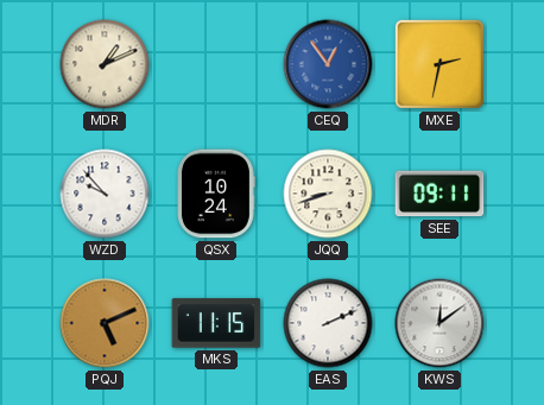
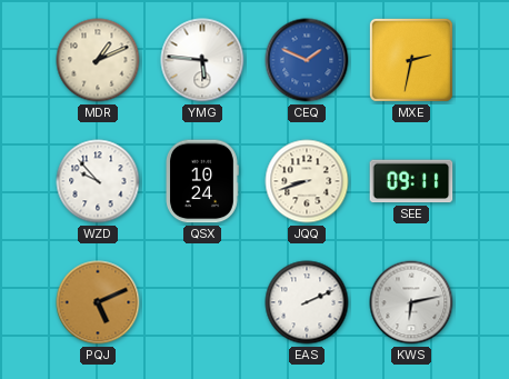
YMG: none -> 5:46
CEQ: 12:54 -> 1:49
MKS: 11:15 -> none
KWS: 12:09 -> 6:13
